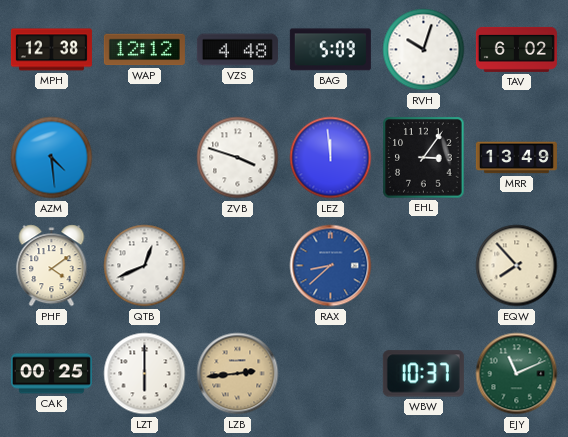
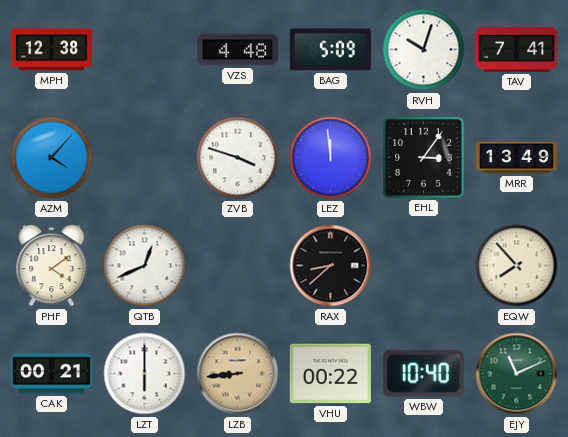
WAP: 12:12 -> none
TAV: 6:02 -> 7:41
AZM: 4:29 -> 4:07
RAX dial: blue -> black
CAK: 00:25 -> 00:21
LZB: 2:44 -> 8:44
VHU: none -> 00:22
WBW: 10:37 -> 10:40
